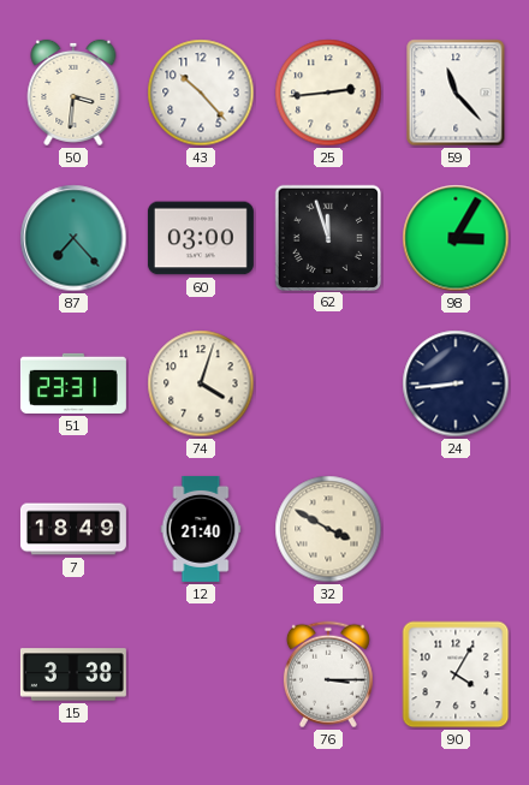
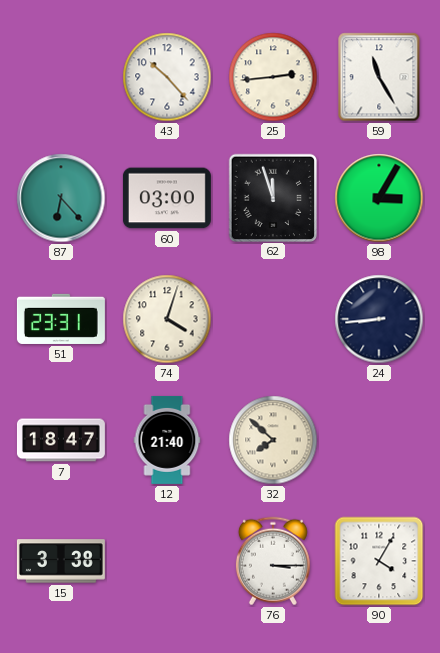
50: 3:31 -> none
59: 11:23 -> 11:25
87: 7:23 -> 6:23
7: 18:49 -> 18:47
32: 3:50 -> 7:52
